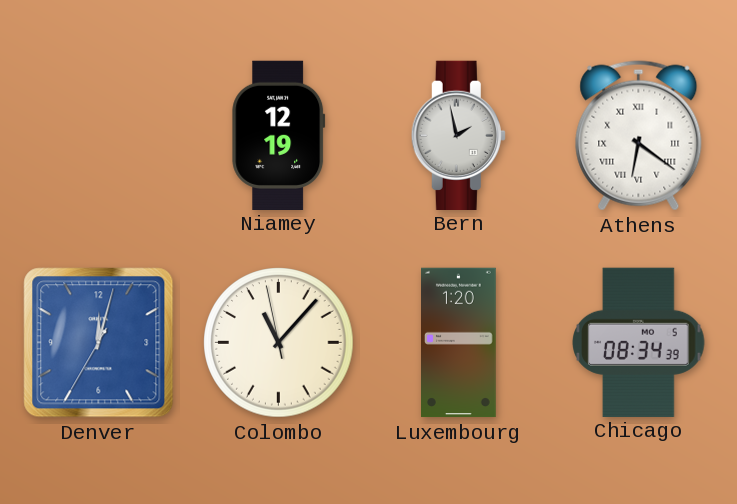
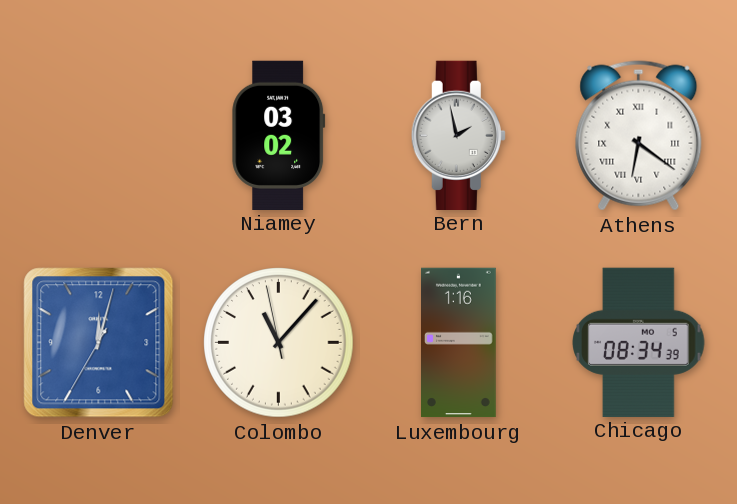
Niamey: 12:19 -> 03:02
Luxembourg: 1:20 -> 1:16
